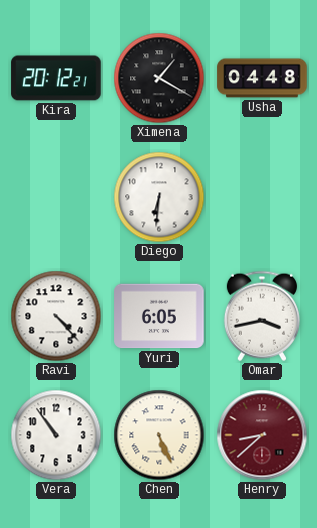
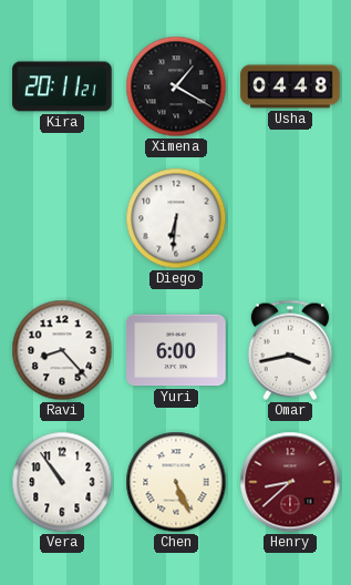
Kira: 20:12 -> 20:11
Ravi: 4:23 -> 8:23
Yuri: 6:05 -> 6:00
